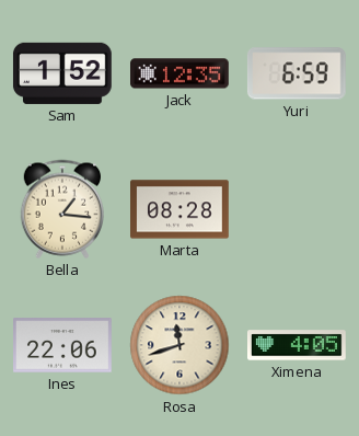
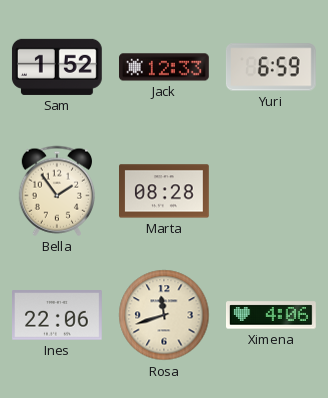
Jack: 12:35 -> 12:33
Bella: 1:16 -> 1:54
Ximena: 4:05 -> 4:06
